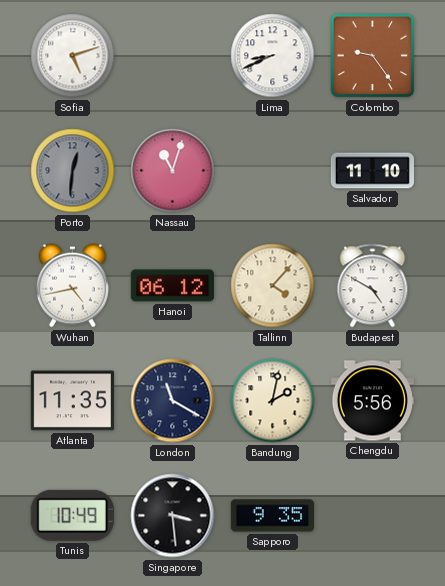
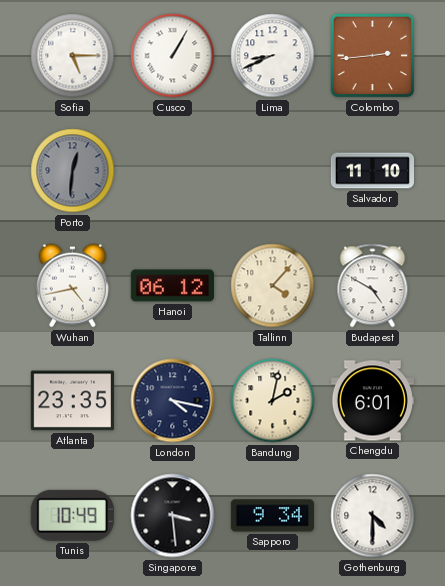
Sofia: 5:12 -> 5:15
Cusco: none -> 1:05
Colombo: 9:24 -> 2:44
Nassau: 11:03 -> none
Atlanta: 11:35 -> 23:35
London: 11:20 -> 4:17
Chengdu: 5:56 -> 6:01
Sapporo: 9:35 -> 9:34
Gothenburg: none -> 4:30
